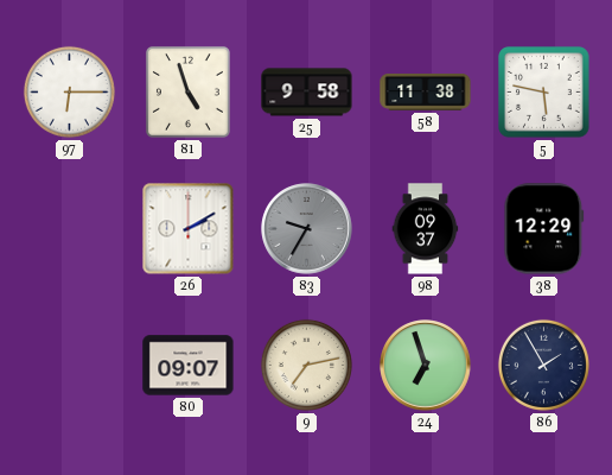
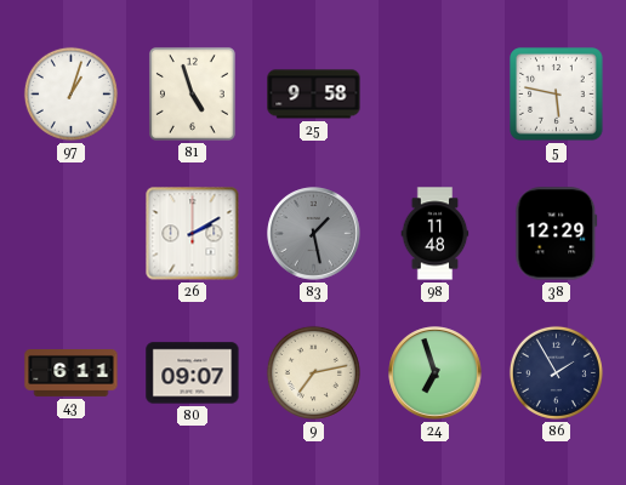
97: 6:15 -> 1:03
58: 11:38 -> none
83: 9:35 -> 1:28
98: 09:37 -> 11:48
43: none -> 6:11
